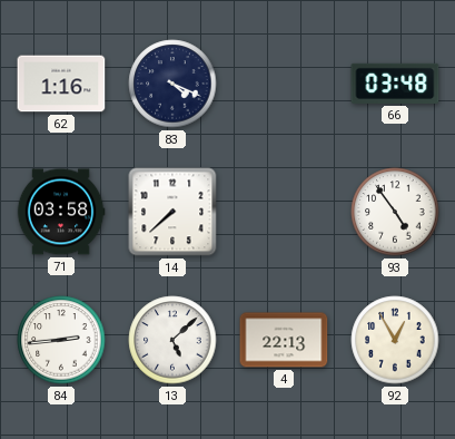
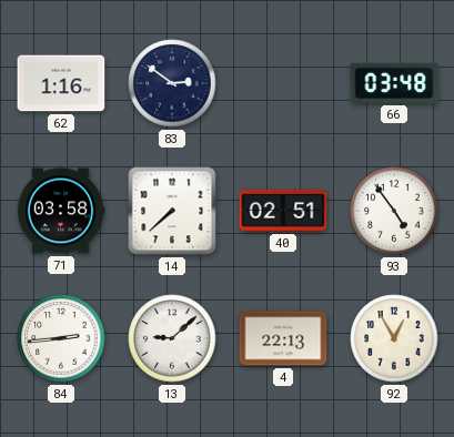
83: 4:19 -> 2:51
40: none -> 02:51
13: 5:08 -> 9:08
